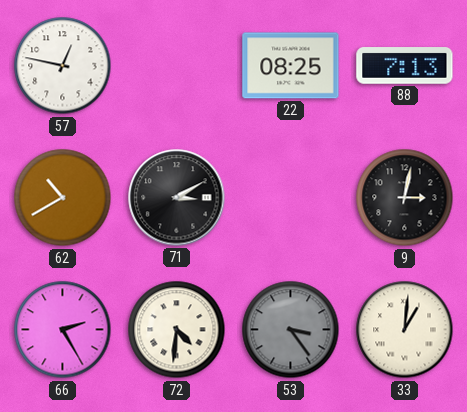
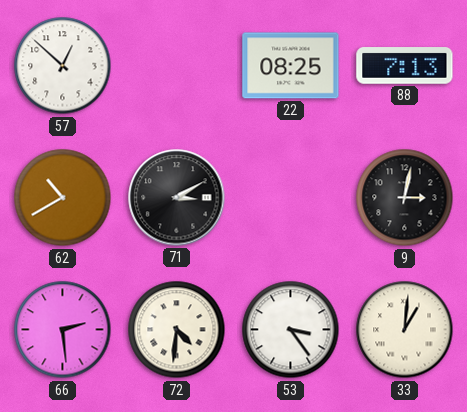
57: 12:47 -> 12:52
66: 2:25 -> 2:29
53 dial: grey -> white
